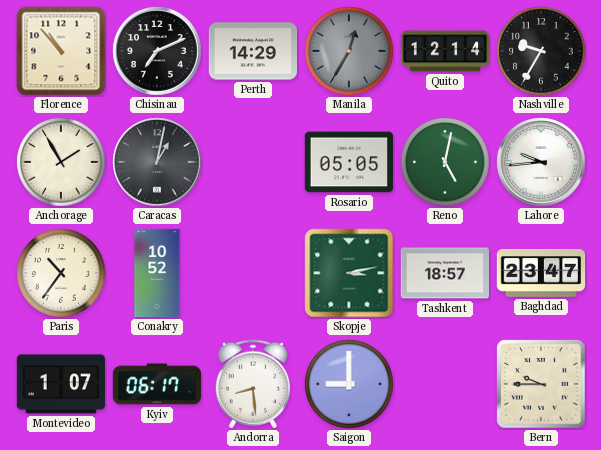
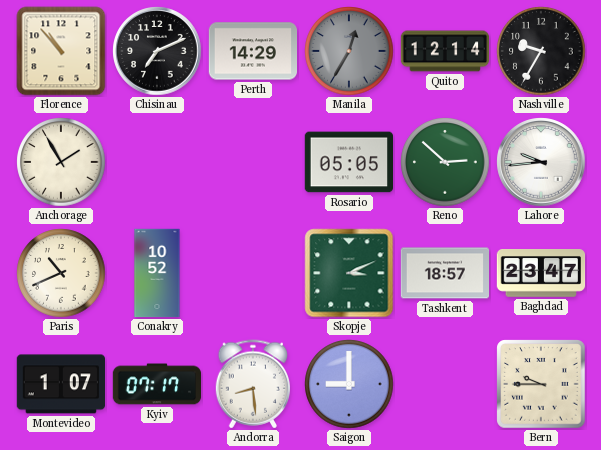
Caracas: 1:02 -> none
Reno: 5:02 -> 2:52
Paris: 10:36 -> 10:41
Skopje: 3:13 -> 3:11
Kyiv: 06:17 -> 07:17
